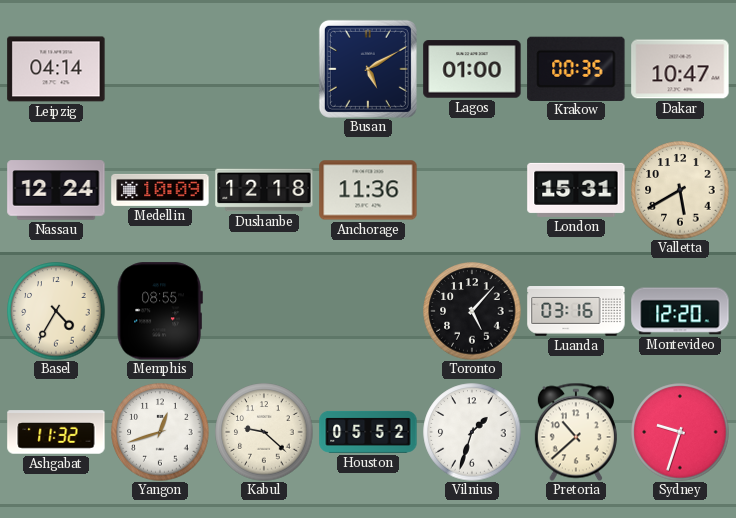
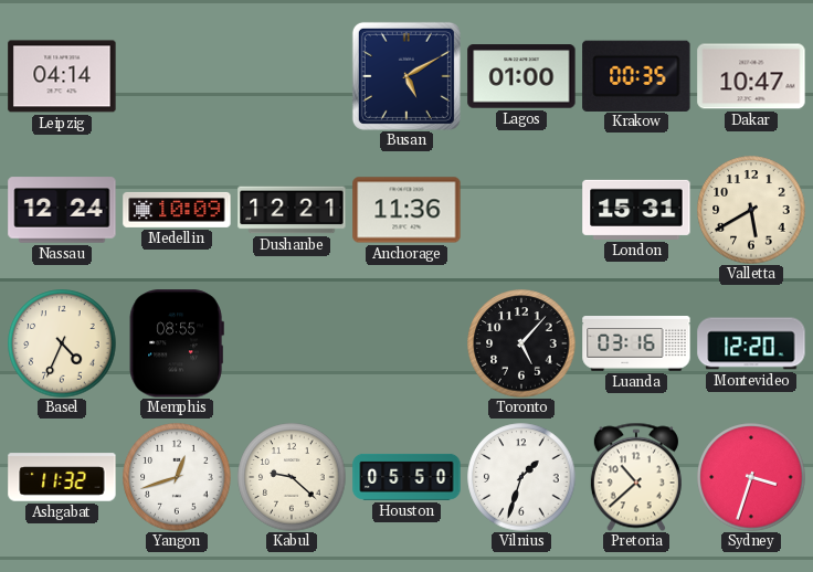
Dushanbe: 12:18 -> 12:21
Basel: 4:35 -> 4:34
Houston: 05:52 -> 05:50
Sydney: 9:33 -> 3:33
